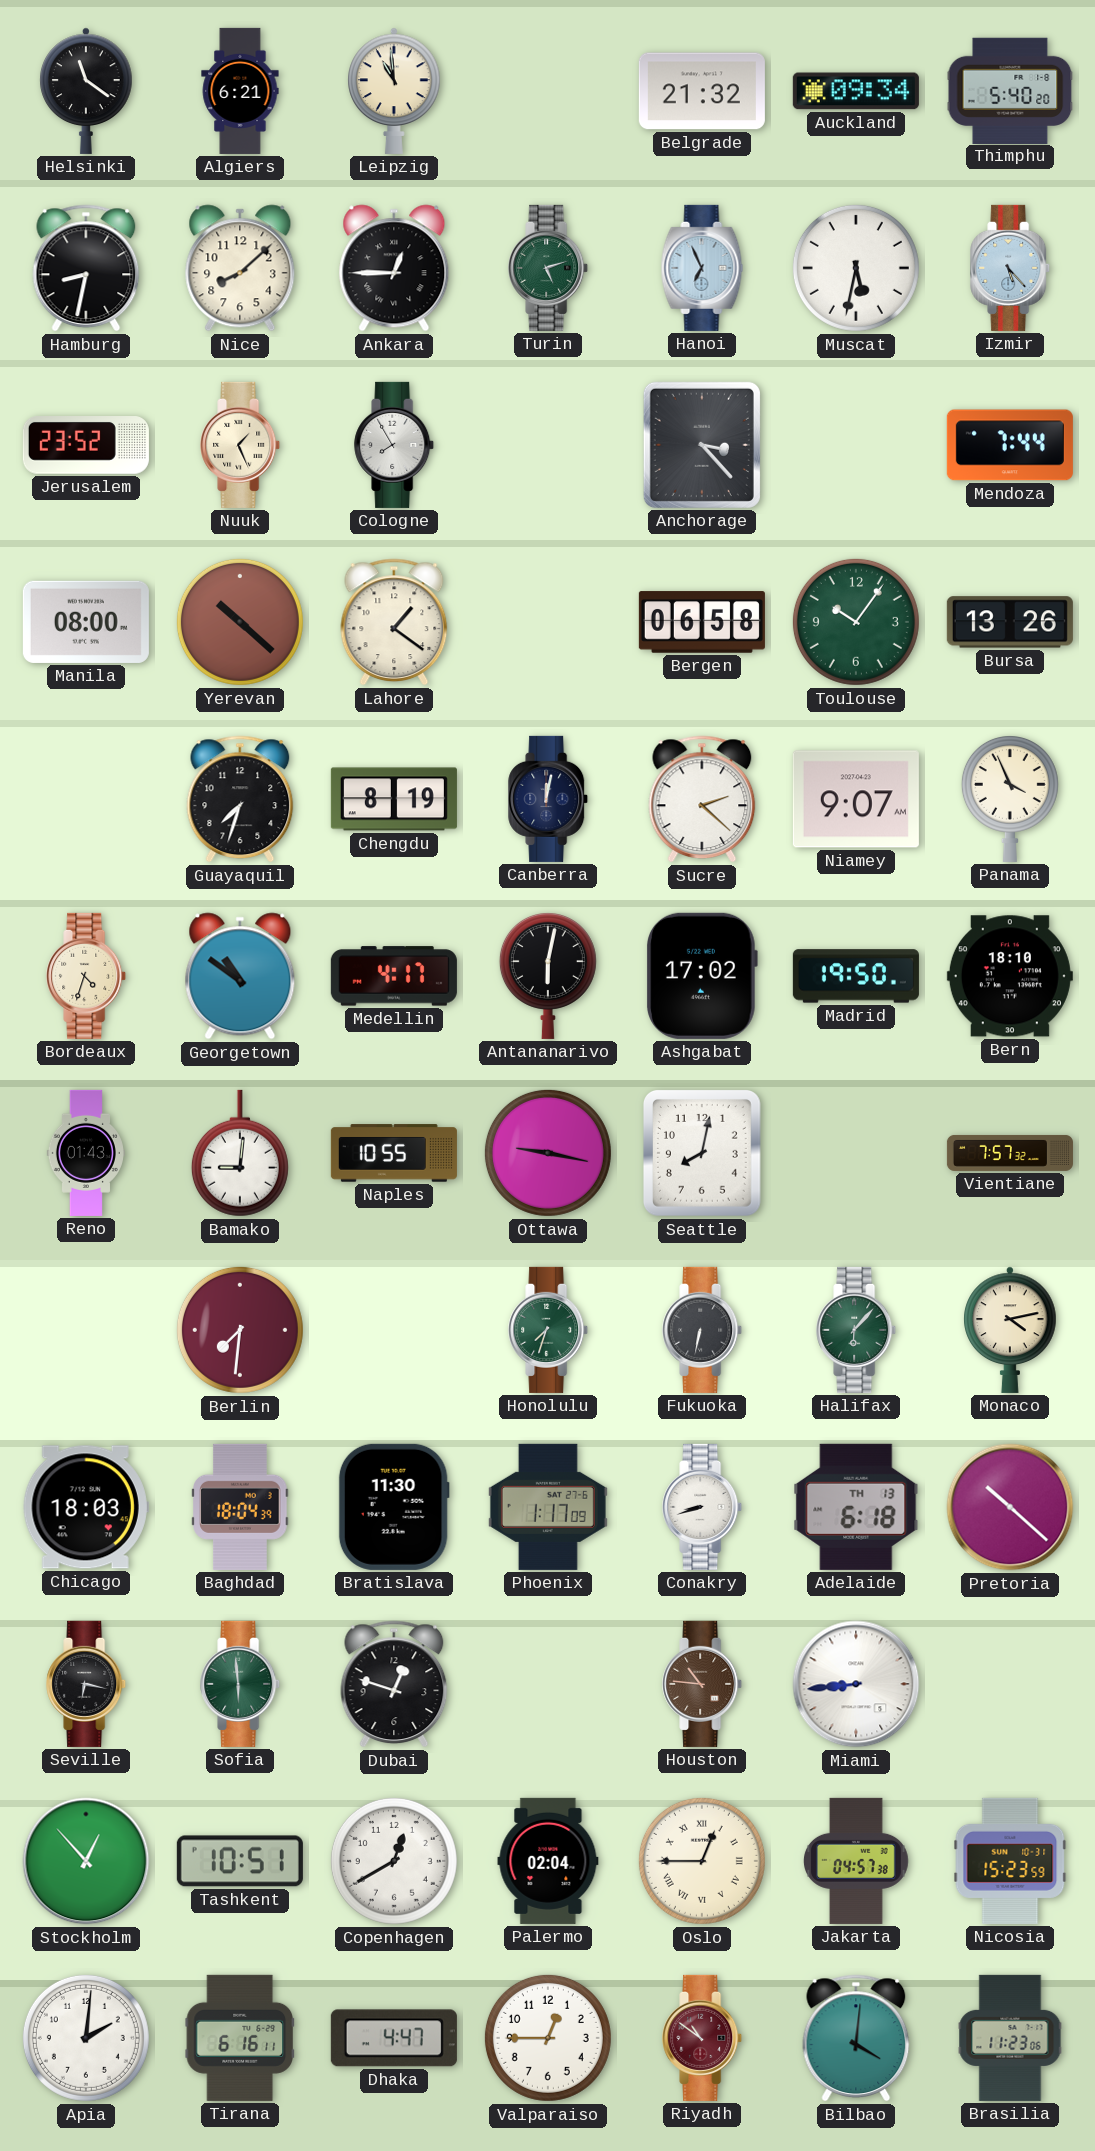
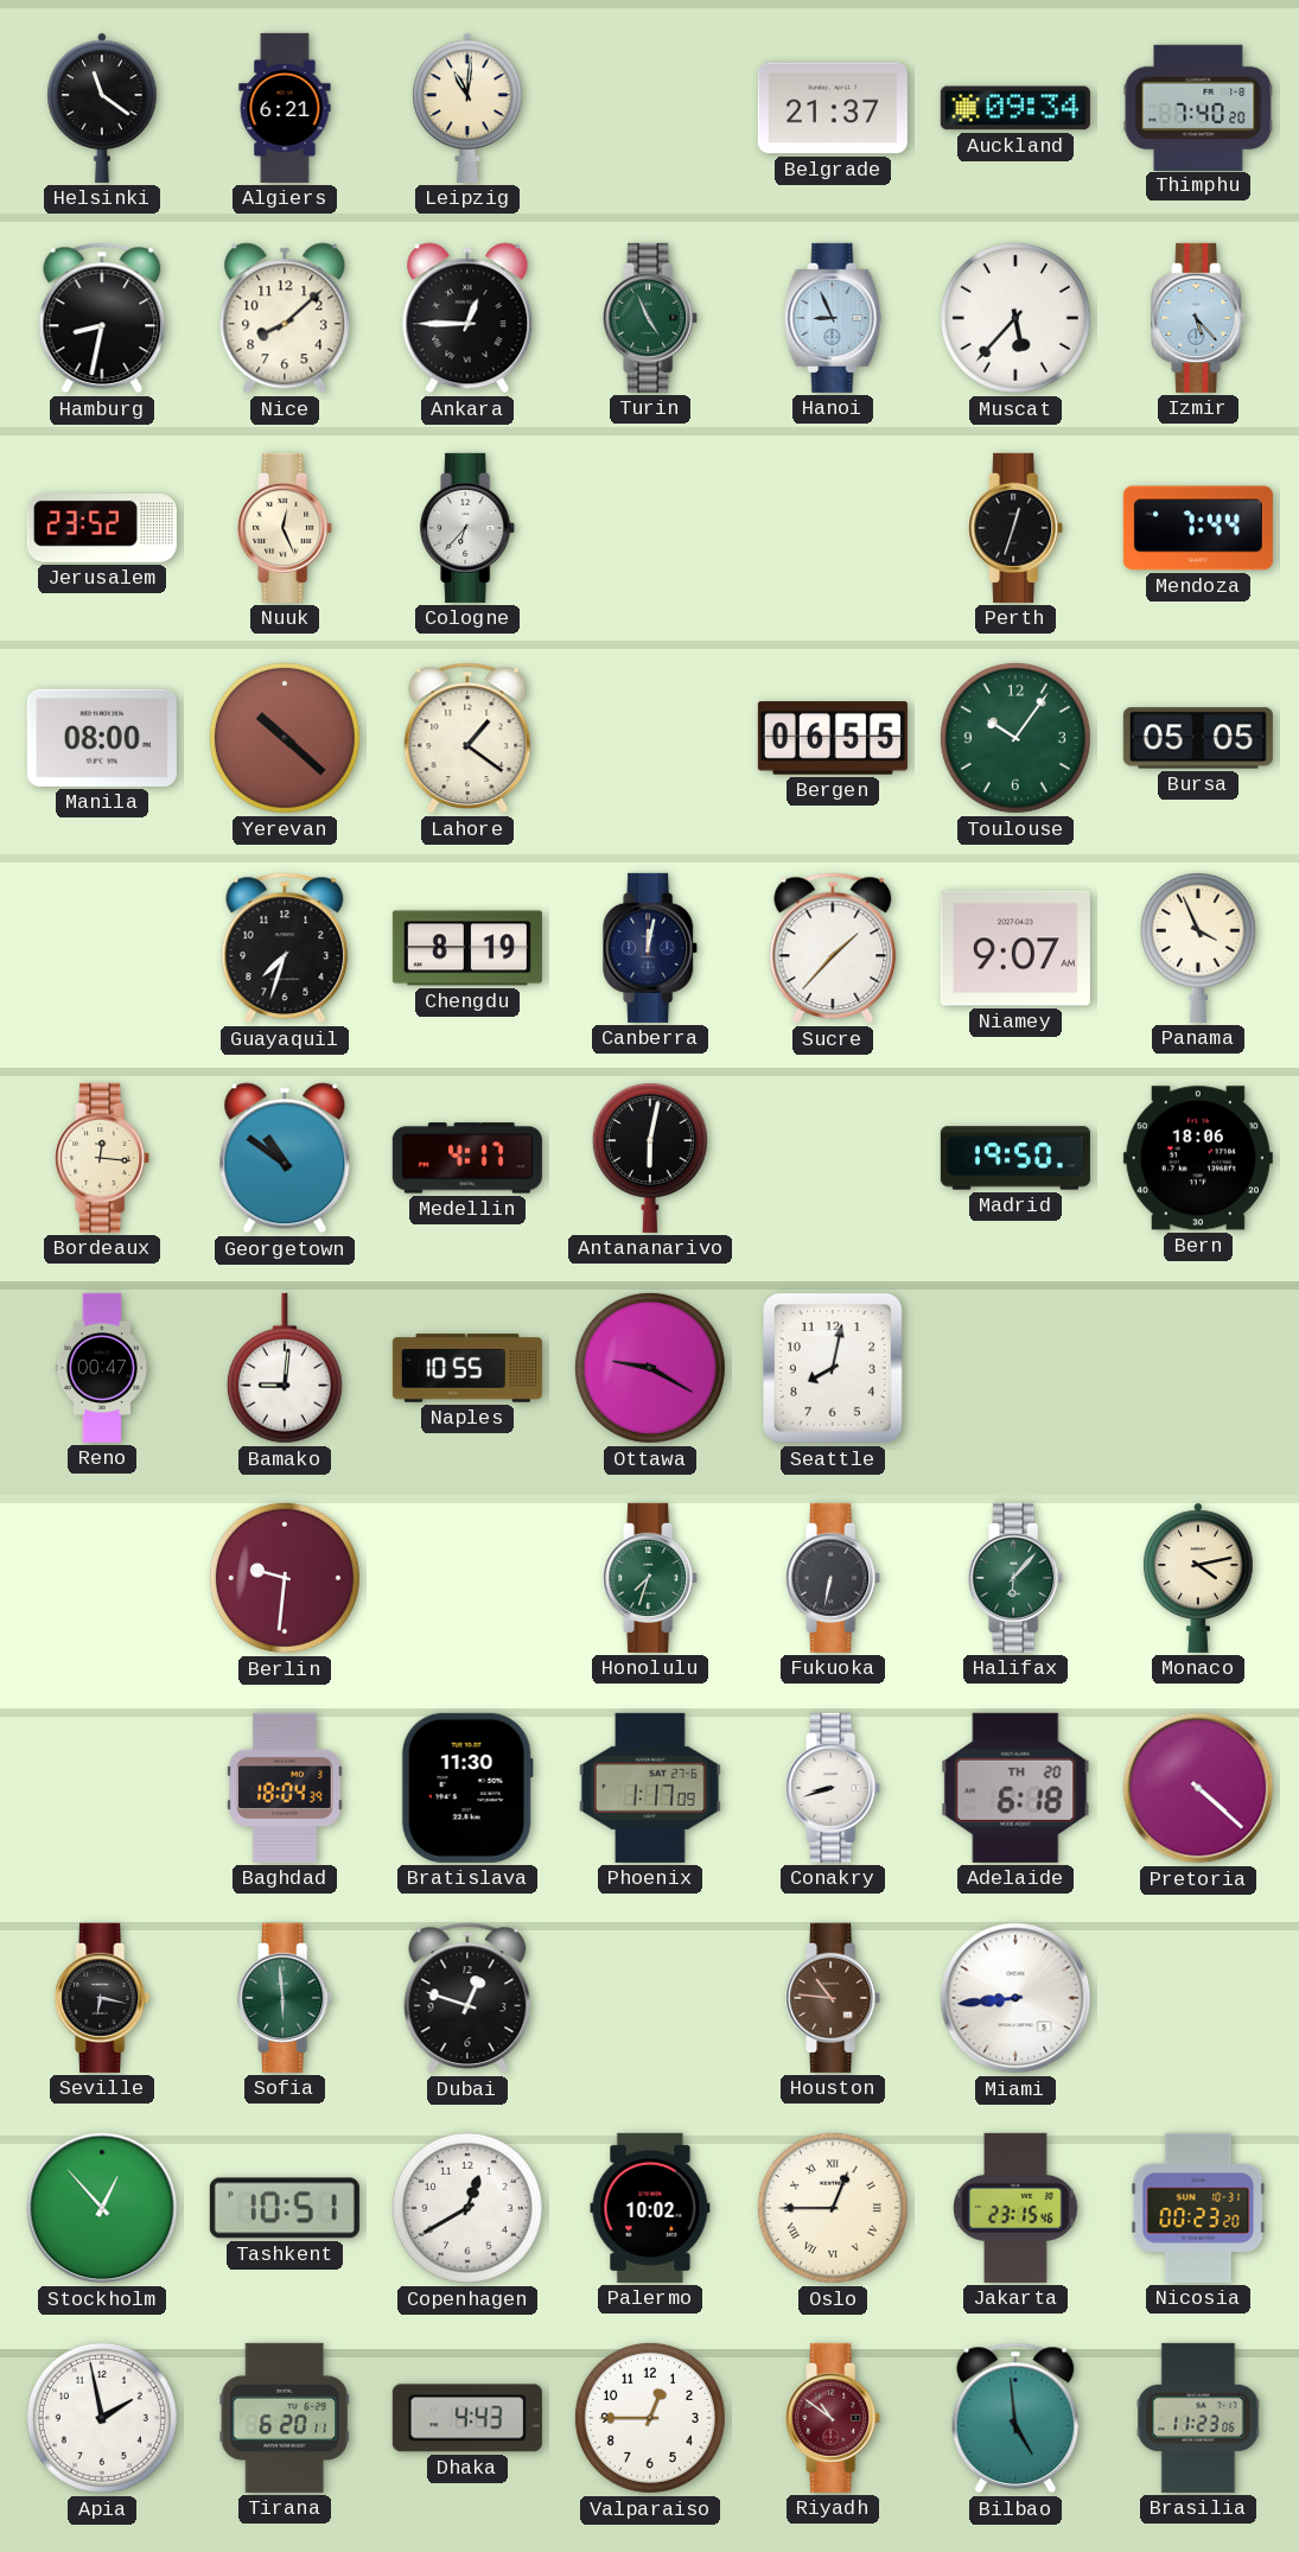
Leipzig: 10:59 -> 11:01
Belgrade: 21:32 -> 21:37
Thimphu: 5:40 -> 7:40
Turin: 5:12 -> 4:56
Hanoi: 6:56 -> 8:56
Muscat: 5:32 -> 5:37
Nuuk: 1:26 -> 12:26
Cologne: 7:55 -> 6:37
Anchorage: 3:23 -> none
Perth: none -> 12:33
Bergen: 06:58 -> 06:55
Bursa: 13:26 -> 05:05
Sucre: 2:22 -> 1:37
Bordeaux: 4:33 -> 12:16
Ashgabat: 17:02 -> none
Bern: 18:10 -> 18:06
Reno: 01:43 -> 00:47
Ottawa: 9:17 -> 9:20
Vientiane: 7:57 -> none
Berlin: 7:31 -> 9:31
Chicago: 18:03 -> none
Adelaide date: TH 13 -> TH 20
Pretoria: 10:22 -> 4:22
Palermo: 02:04 -> 10:02
Jakarta: 04:57 -> 23:15
Nicosia: 15:23 -> 00:23
Apia: 2:01 -> 1:58
Tirana: 6:16 -> 6:20
Dhaka: 4:47 -> 4:43
Bilbao: 4:01 -> 4:59
